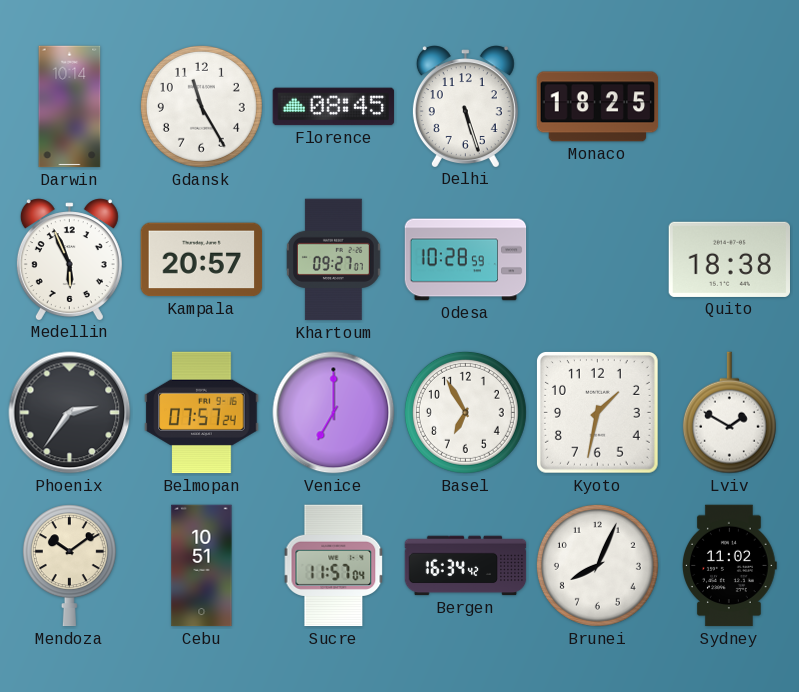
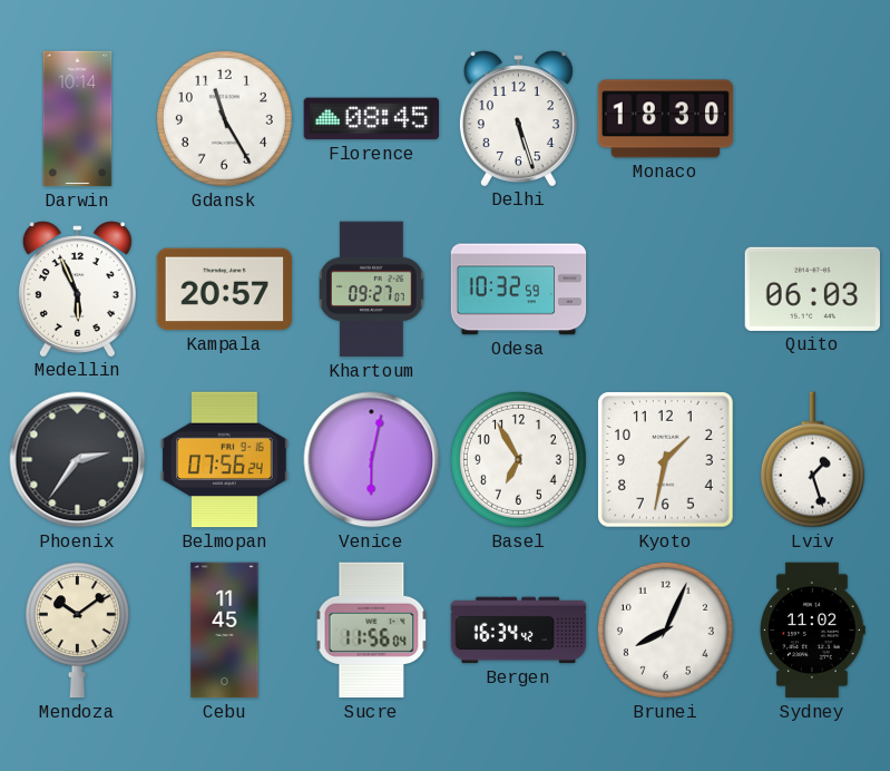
Monaco: 18:25 -> 18:30
Odesa: 10:28 -> 10:32
Quito: 18:38 -> 06:03
Belmopan: 07:57 -> 07:56
Venice: 7:00 -> 6:02
Lviv: 1:50 -> 1:27
Cebu: 10:51 -> 11:45
Sucre: 11:57 -> 11:56
